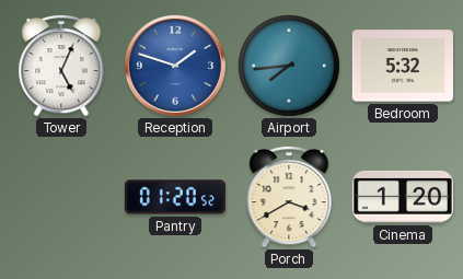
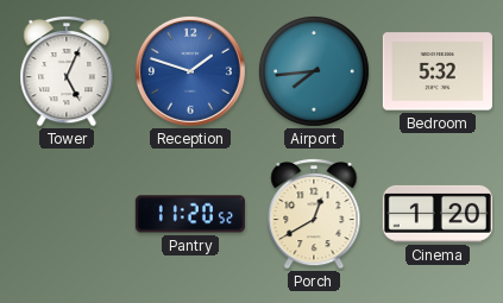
Pantry: 01:20 -> 11:20
Porch: 3:40 -> 12:40
